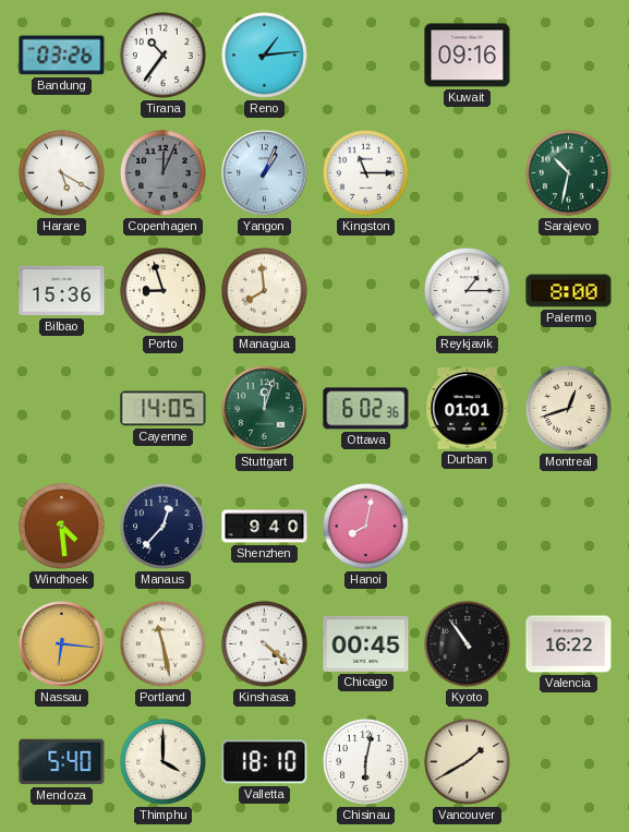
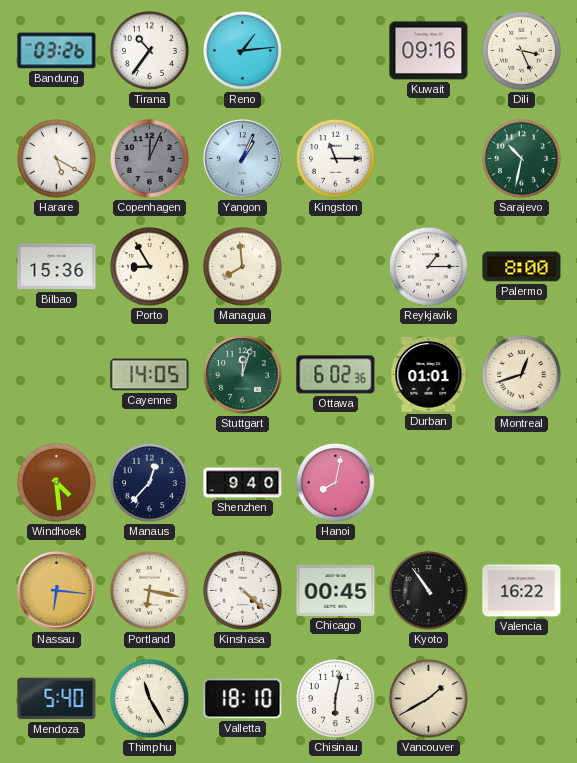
Dili: none -> 3:26
Porto: 8:57 -> 8:55
Portland: 11:28 -> 6:17
Thimphu: 4:00 -> 11:25
